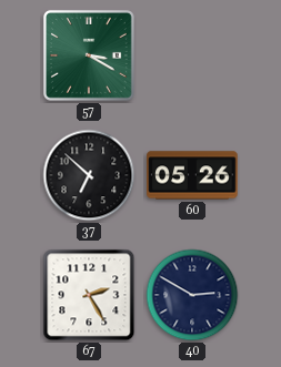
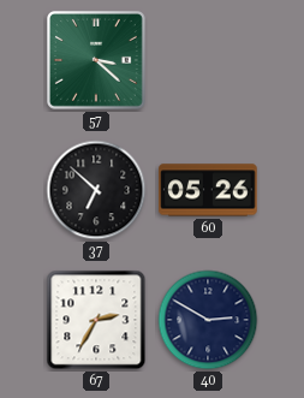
57: 3:20 -> 3:22
67: 2:25 -> 2:35
